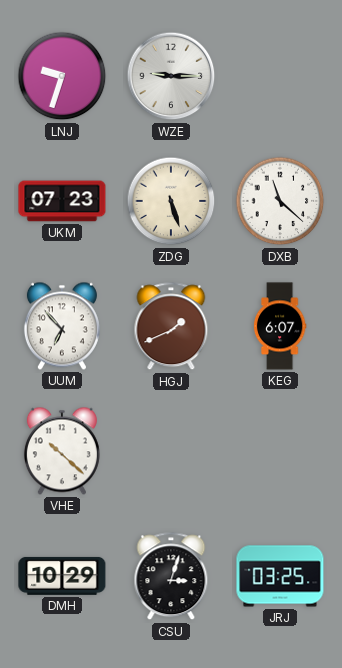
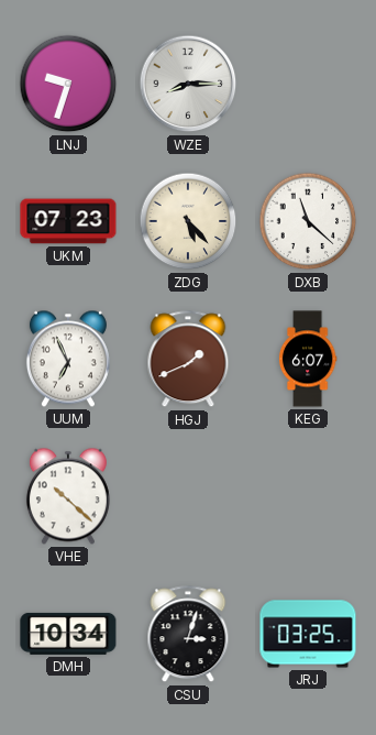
WZE: 9:15 -> 8:15
ZDG: 5:27 -> 5:23
UUM: 6:53 -> 6:56
DMH: 10:29 -> 10:34
